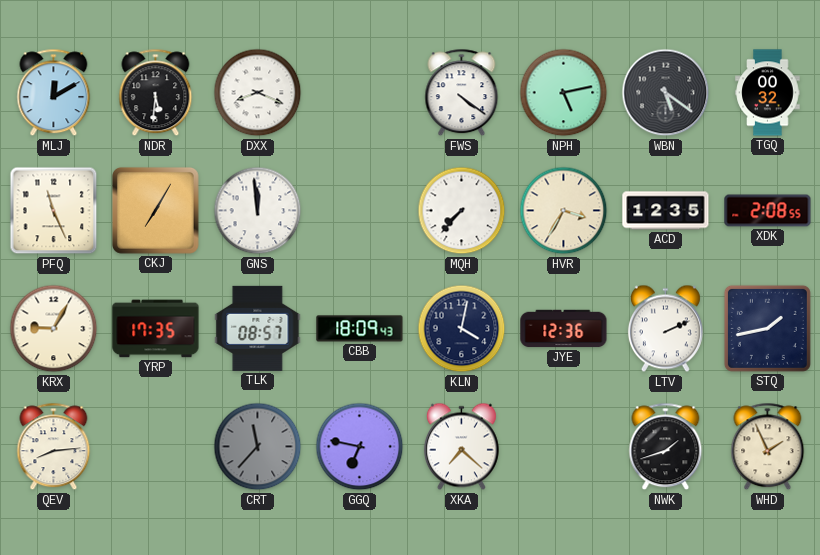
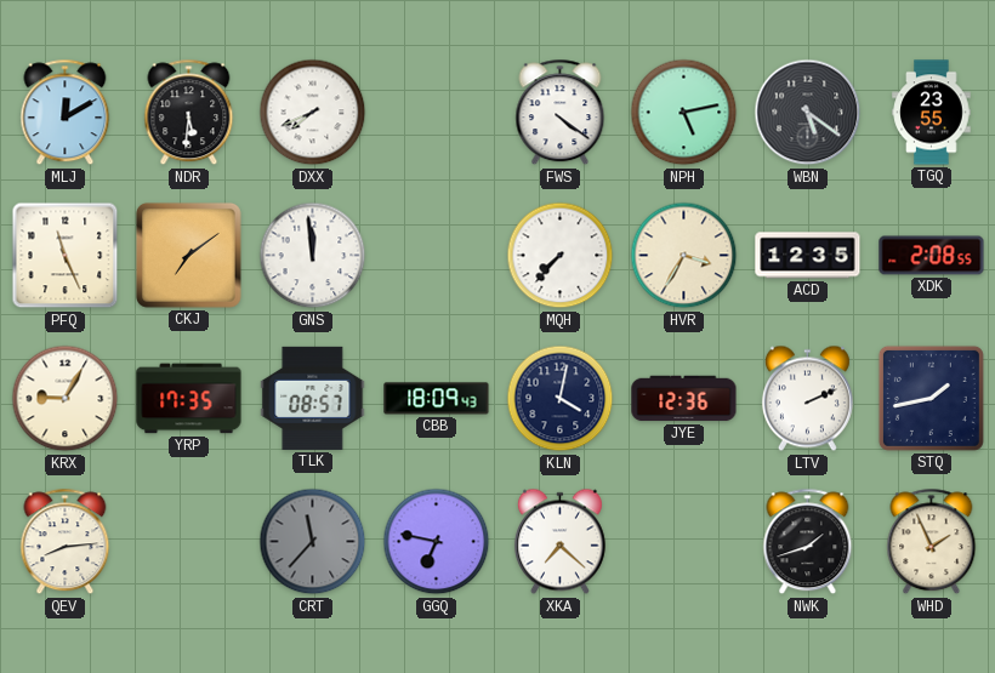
DXX: 8:19 -> 7:41
TGQ: 00:32 -> 23:55
CKJ: 7:05 -> 7:09
